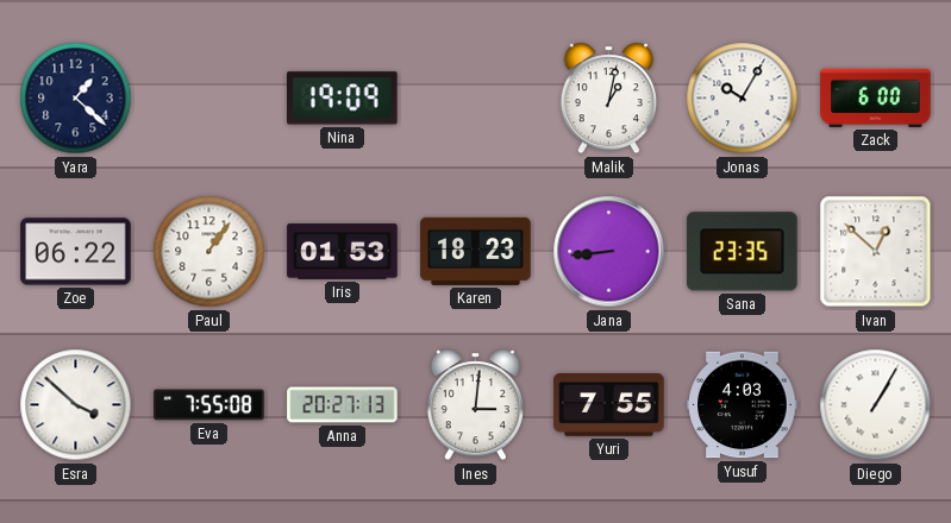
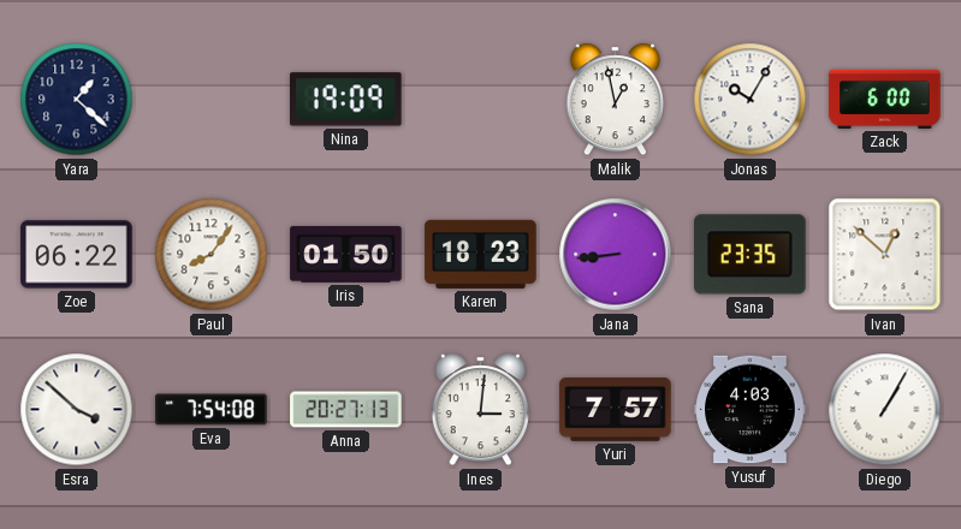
Malik: 1:02 -> 12:58
Paul: 1:06 -> 8:06
Iris: 01:53 -> 01:50
Eva: 7:55 -> 7:54
Yuri: 7:55 -> 7:57
